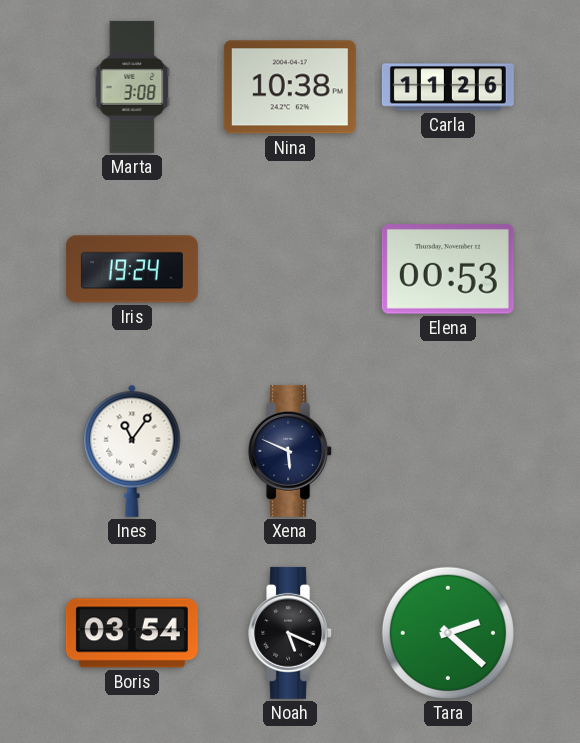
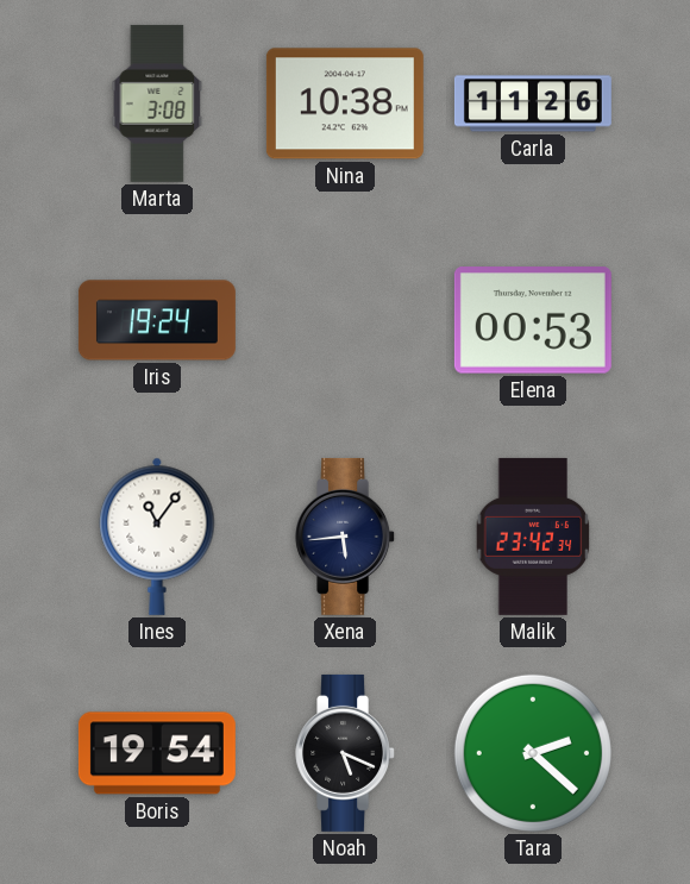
Xena: 5:49 -> 5:44
Malik: none -> 23:42
Boris: 03:54 -> 19:54
